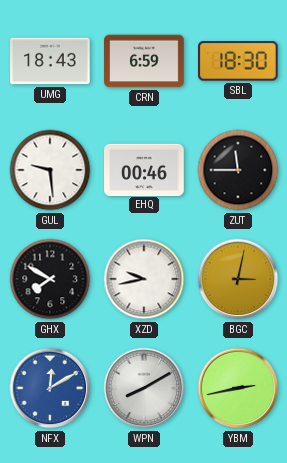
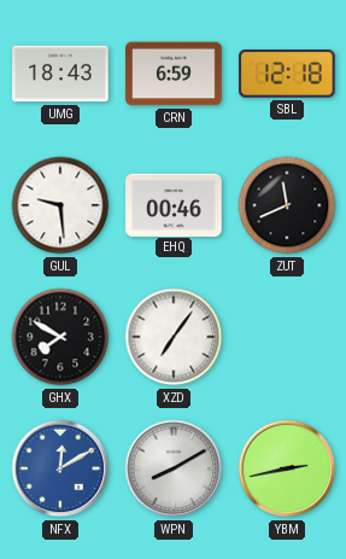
SBL: 18:30 -> 12:18
ZUT: 11:45 -> 11:41
XZD: 9:43 -> 7:06
BGC: 3:02 -> none
